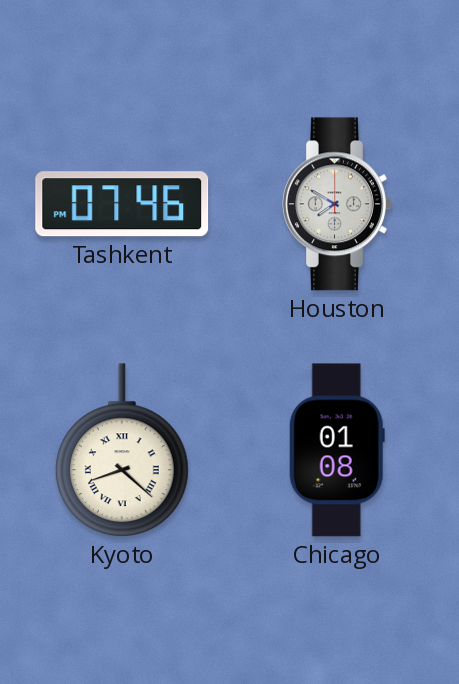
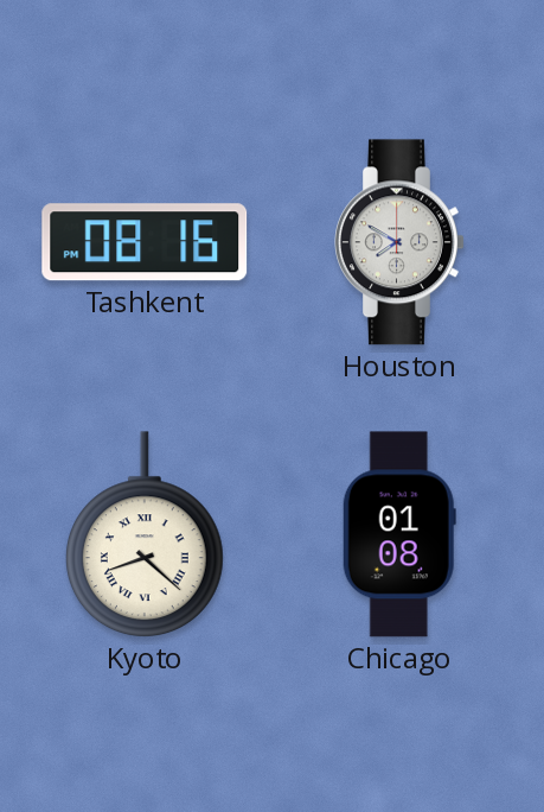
Tashkent: 07:46 -> 08:16
